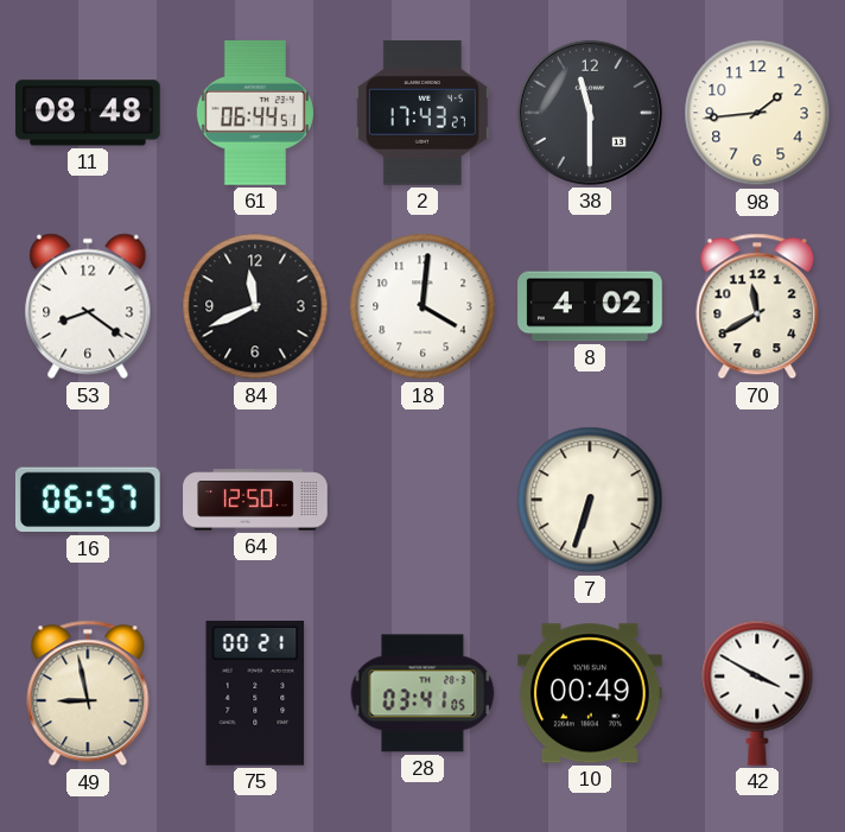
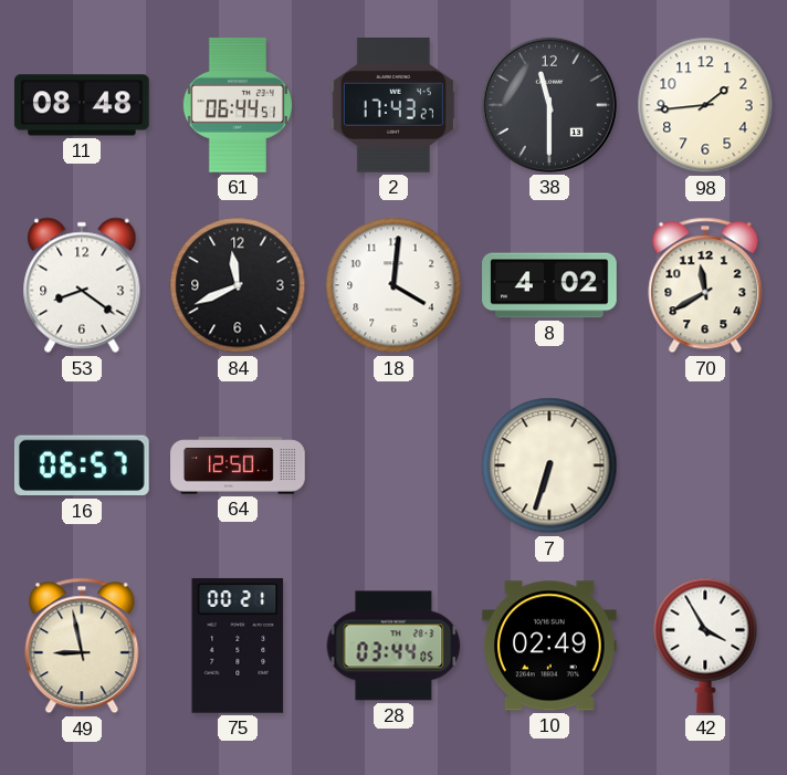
28: 03:41 -> 03:44
10: 00:49 -> 02:49
42: 3:50 -> 3:55
